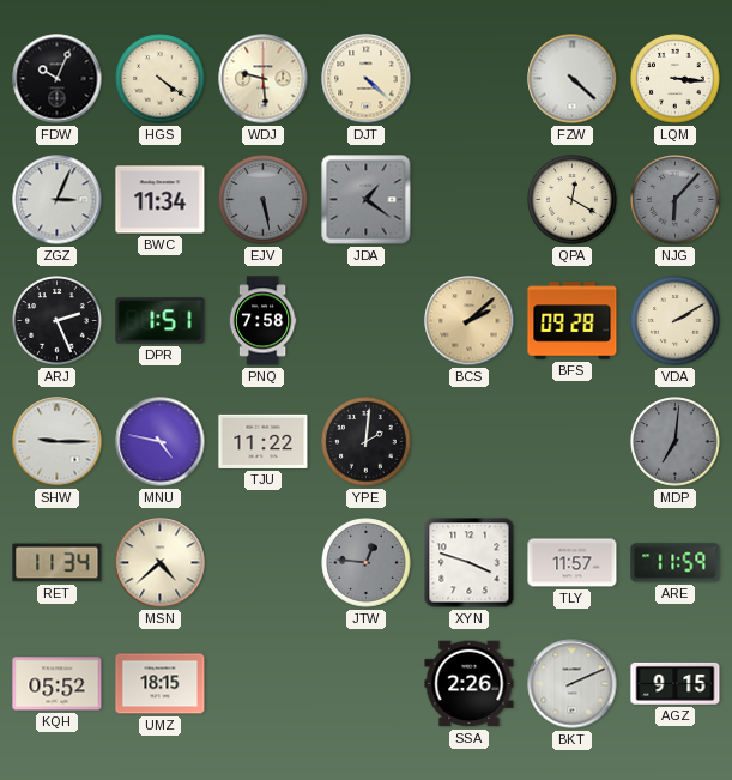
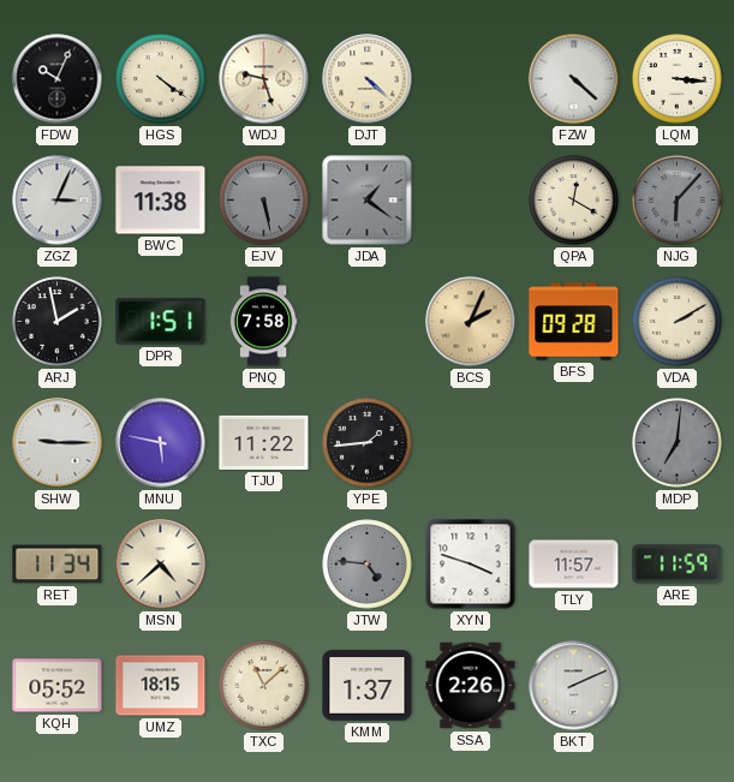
WDJ: 9:29 -> 9:27
BWC: 11:34 -> 11:38
ARJ: 2:26 -> 1:58
BCS: 2:08 -> 2:04
MNU: 4:47 -> 5:47
YPE: 2:01 -> 1:44
JTW: 12:46 -> 4:46
TXC: none -> 11:08
KMM: none -> 1:37
AGZ: 9:15 -> none
